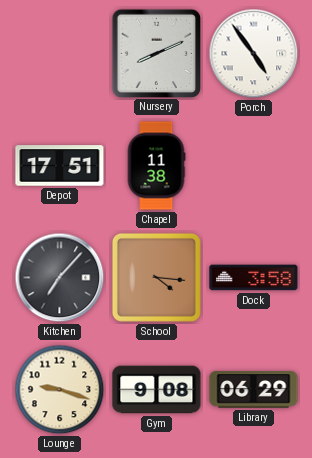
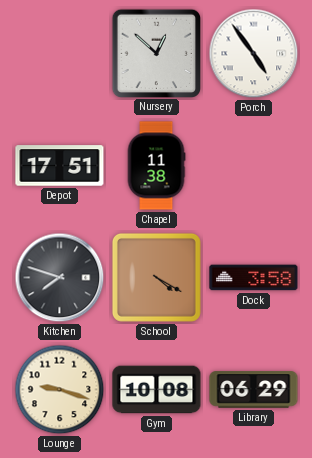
Nursery: 8:11 -> 12:52
Kitchen: 7:07 -> 7:48
School: 4:16 -> 4:20
Gym: 9:08 -> 10:08
